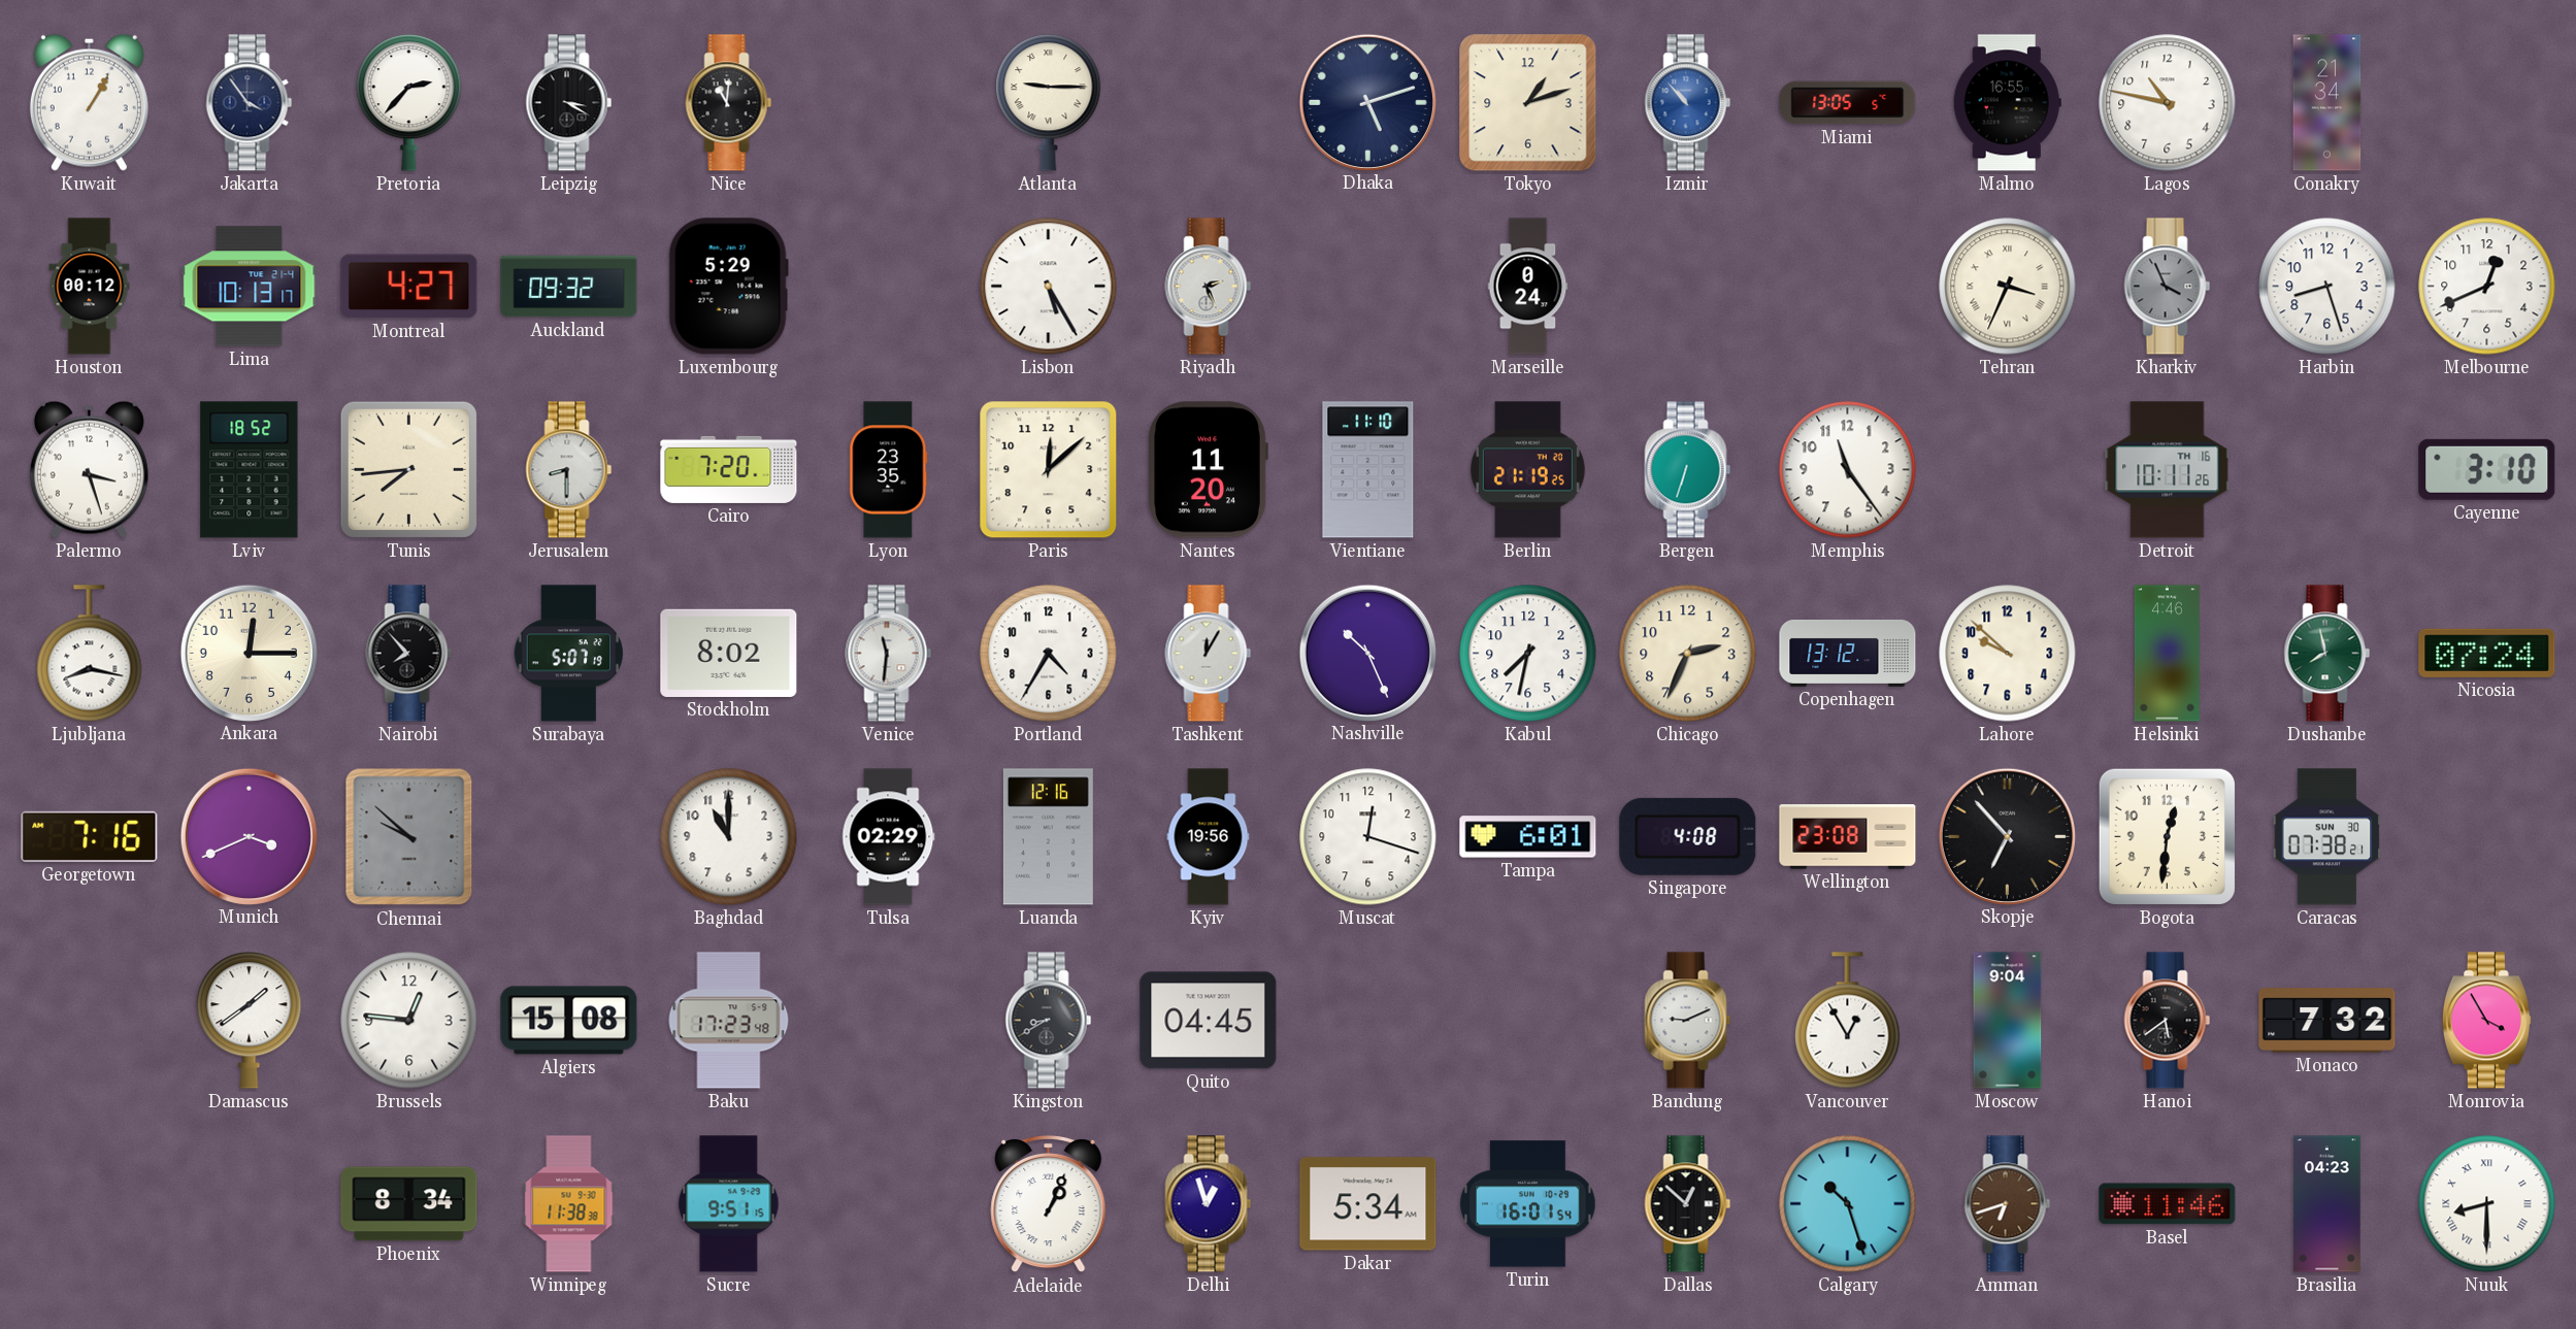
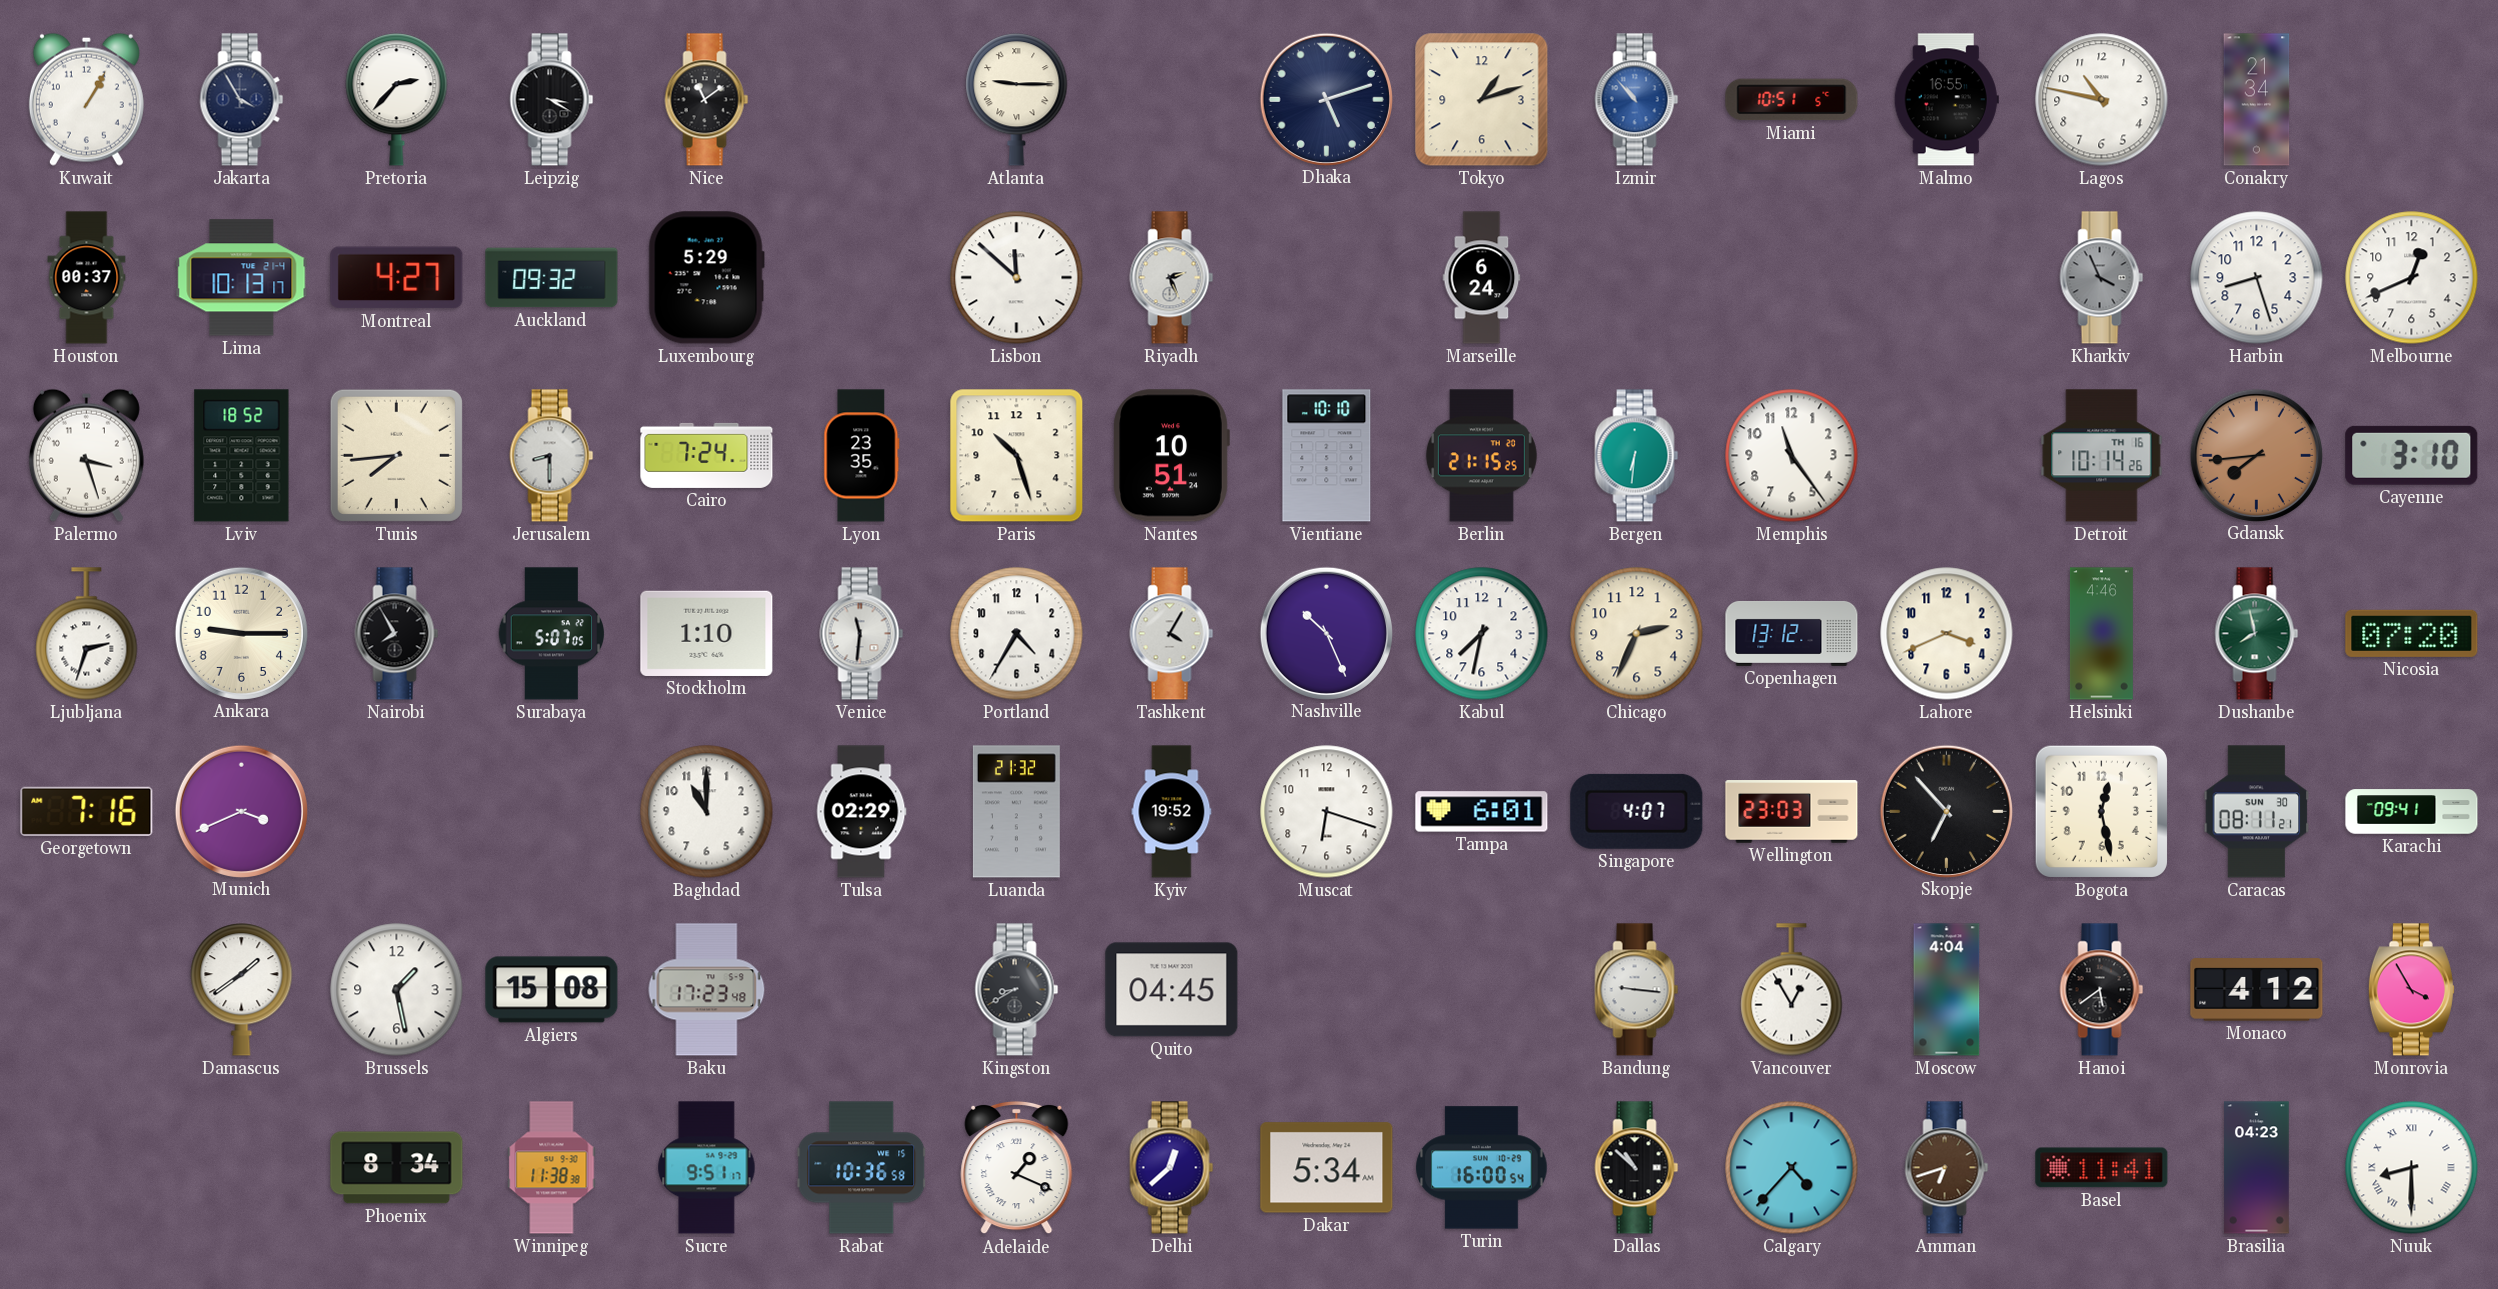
Jakarta: 3:54 -> 3:55
Nice: 11:01 -> 11:09
Miami: 13:05 -> 10:51
Houston: 00:12 -> 00:37
Lisbon: 5:25 -> 11:52
Marseille: 0:24 -> 6:24
Tehran: 3:34 -> none
Cairo: 7:20 -> 7:24
Paris: 12:08 -> 10:27
Nantes: 11:20 -> 10:51
Vientiane: 11:10 -> 10:10
Berlin: 21:19 -> 21:15
Bergen: 6:33 -> 6:31
Detroit: 10:11 -> 10:14
Gdansk: none -> 7:44
Ljubljana: 8:17 -> 2:33
Ankara: 12:15 -> 9:15
Nairobi: 7:53 -> 7:55
Surabaya: 5:07:19 -> 5:07:05
Stockholm: 8:02 -> 1:10
Tashkent: 12:05 -> 4:05
Lahore: 9:52 -> 3:41
Nicosia: 07:24 -> 07:20
Chennai: 9:52 -> none
Luanda: 12:16 -> 21:32
Kyiv: 19:56 -> 19:52
Muscat: 12:18 -> 6:18
Singapore: 4:08 -> 4:07
Wellington: 23:08 -> 23:03
Bogota: 12:31 -> 12:28
Caracas: 07:38 -> 08:11
Karachi: none -> 09:41
Brussels: 12:46 -> 1:28
Bandung: 9:11 -> 9:16
Moscow: 9:04 -> 4:04
Monaco: 7:32 -> 4:12
Sucre: 9:51:15 -> 9:51:17
Rabat: none -> 10:36
Adelaide: 1:04 -> 1:19
Delhi: 12:57 -> 12:38
Turin: 16:01 -> 16:00
Dallas: 12:52 -> 10:52
Calgary: 10:27 -> 4:37
Basel: 11:46 -> 11:41
